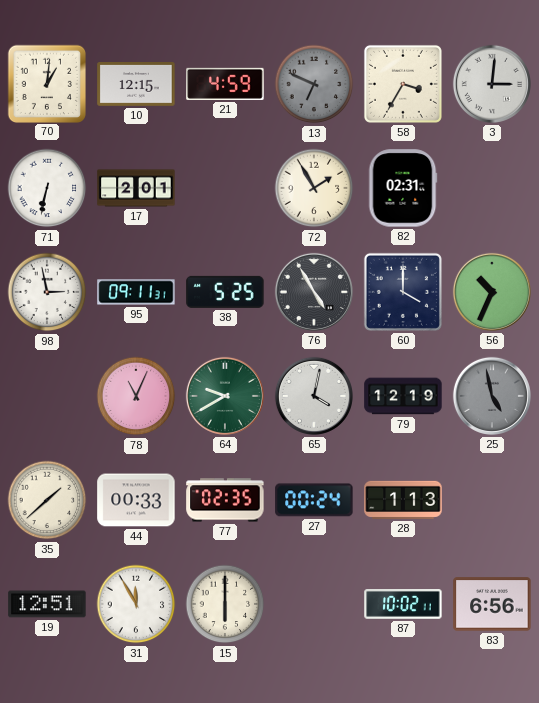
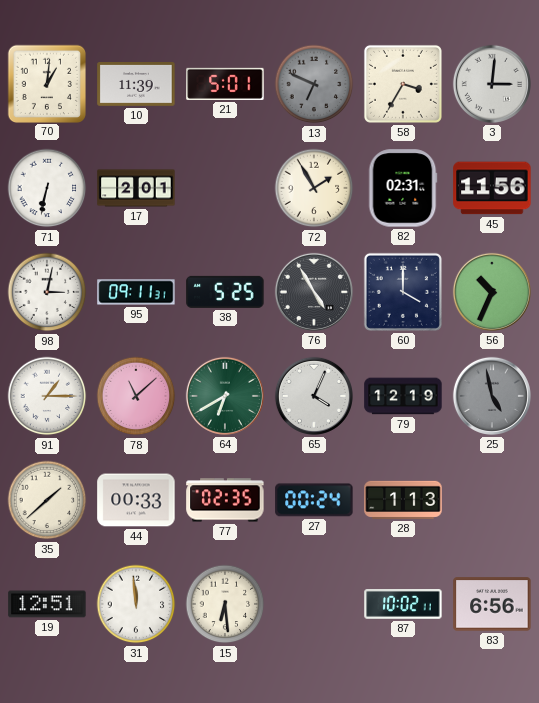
10: 12:15 -> 11:39
21: 4:59 -> 5:01
45: none -> 11:56
98: 2:58 -> 3:02
91: none -> 1:15
78: 11:04 -> 11:08
64: 9:40 -> 6:40
65: 4:02 -> 4:04
31: 11:55 -> 11:59
15: 6:00 -> 6:29
